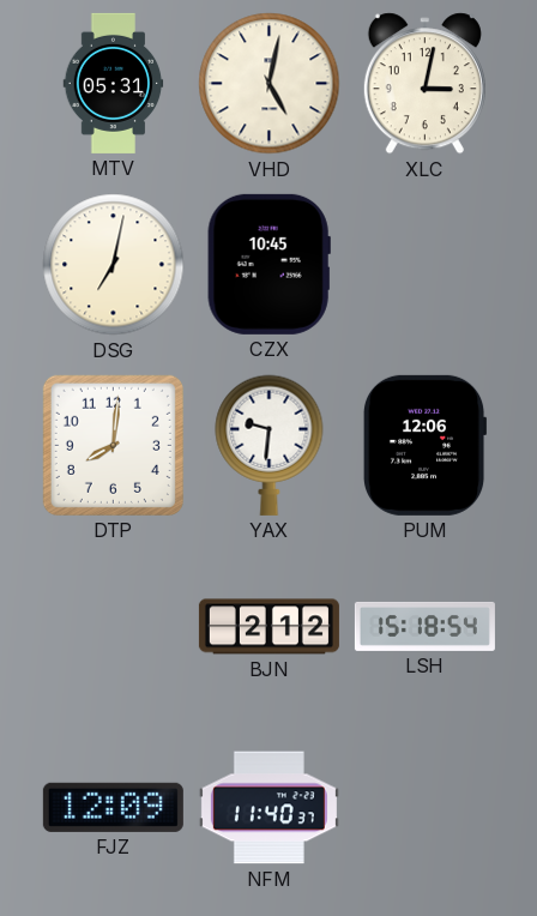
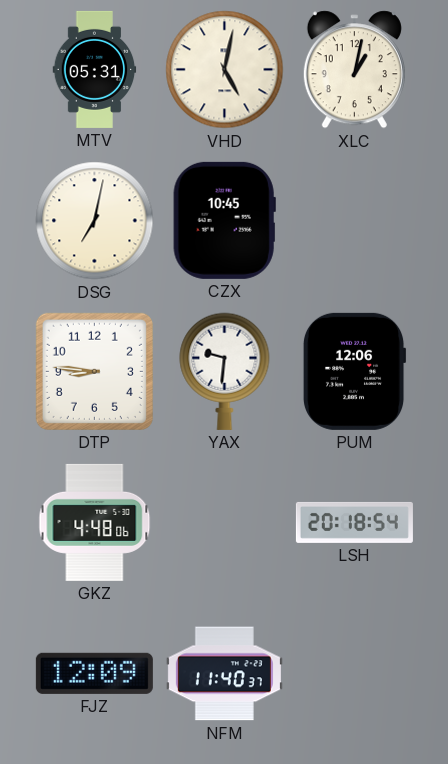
XLC: 3:02 -> 1:02
DTP: 8:01 -> 8:46
GKZ: none -> 4:48
BJN: 2:12 -> none
LSH: 15:18 -> 20:18
